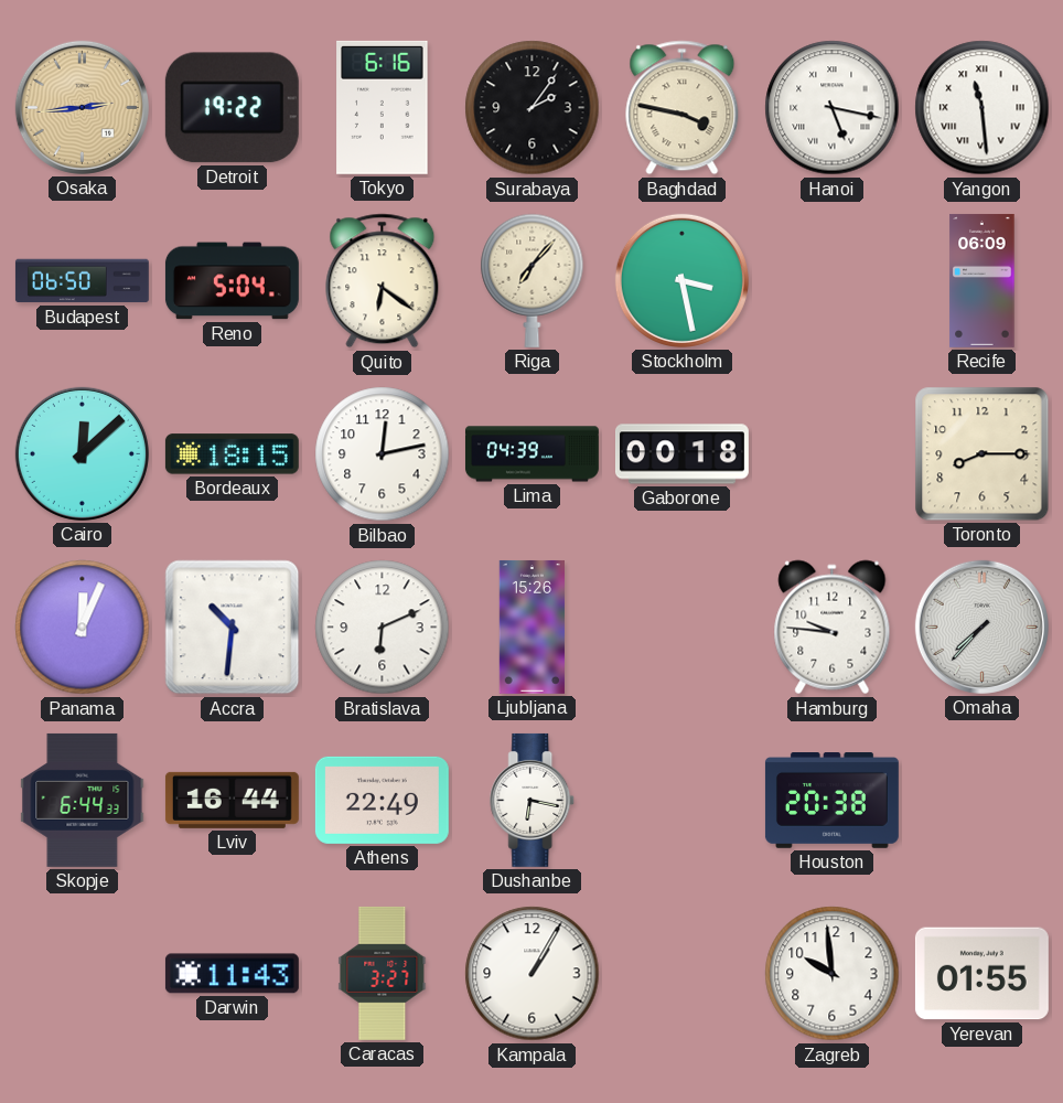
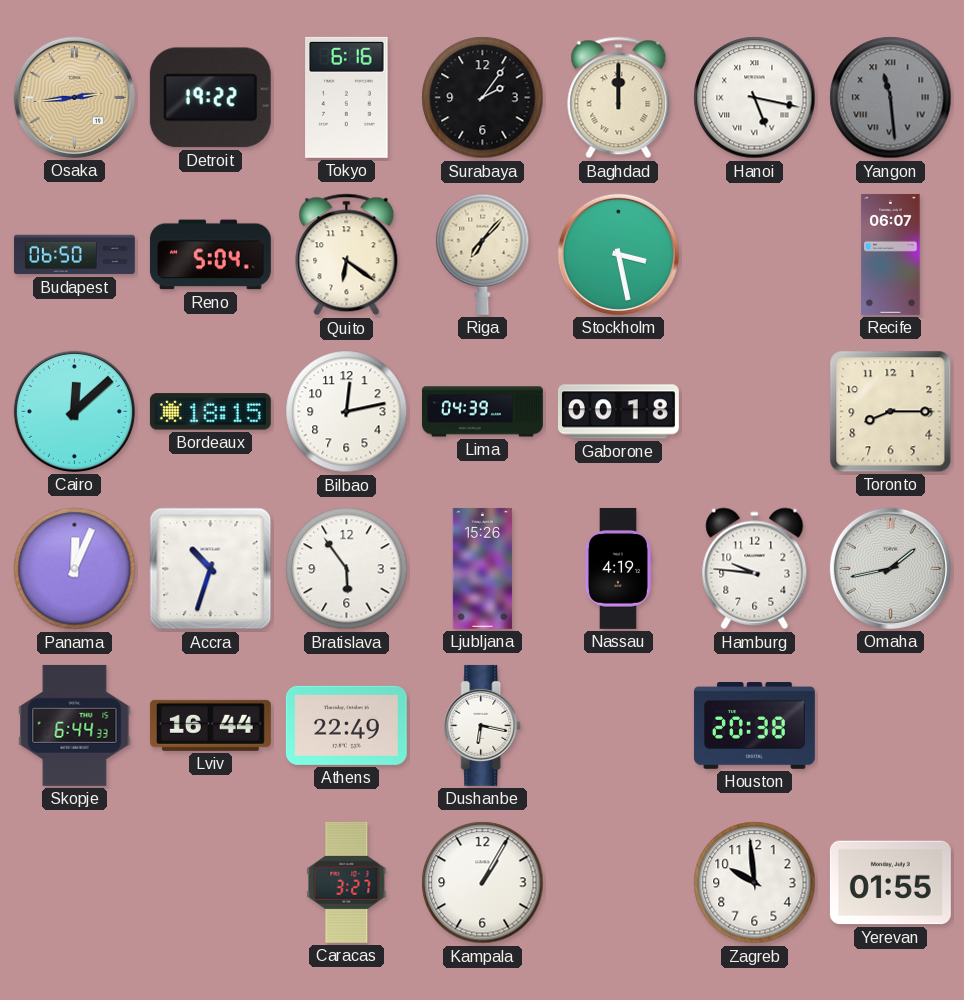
Baghdad: 3:47 -> 12:00
Yangon dial: white -> grey
Recife: 06:09 -> 06:07
Accra: 10:31 -> 10:33
Bratislava: 6:11 -> 5:54
Nassau: none -> 4:19
Omaha: 7:37 -> 1:43
Darwin: 11:43 -> none
